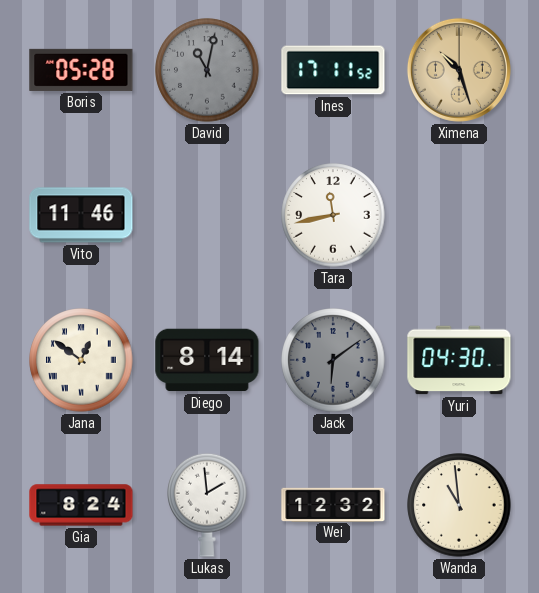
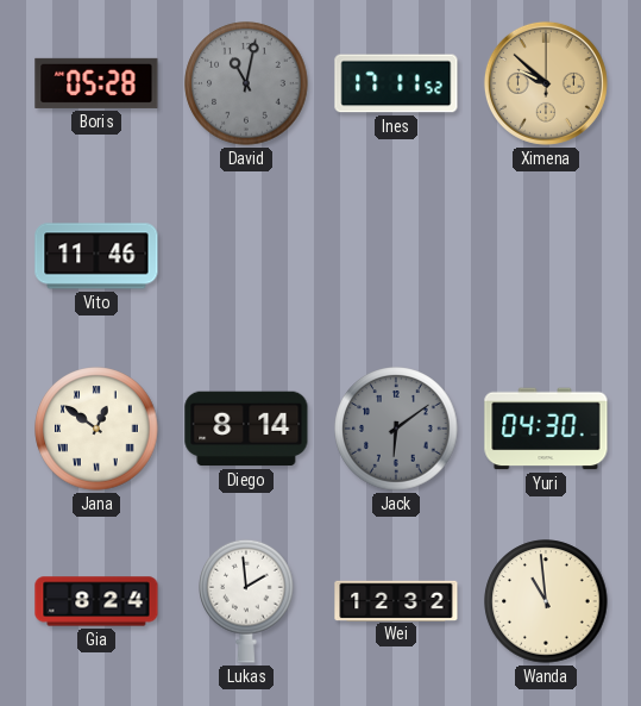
Ximena: 10:27 -> 9:52
Tara: 11:43 -> none
